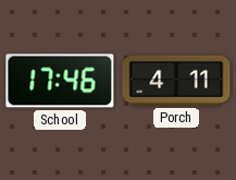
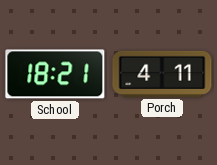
School: 17:46 -> 18:21
